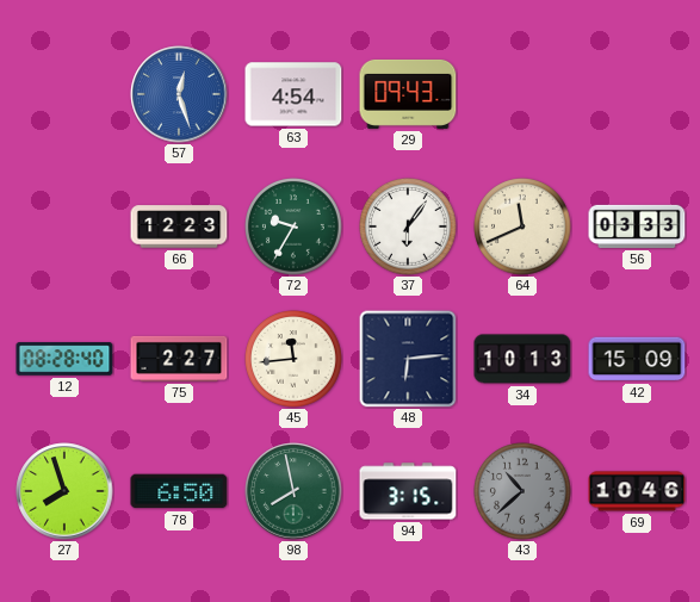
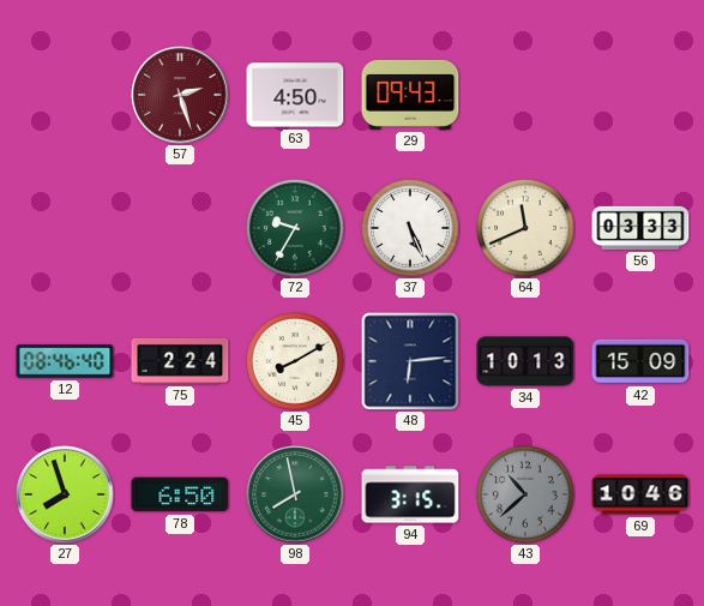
57: 12:27 -> 2:27
57 dial: blue -> burgundy
63: 4:54 -> 4:50
66: 12:23 -> none
37: 6:06 -> 5:26
12: 08:28 -> 08:46
75: 2:27 -> 2:24
45: 11:44 -> 8:10
